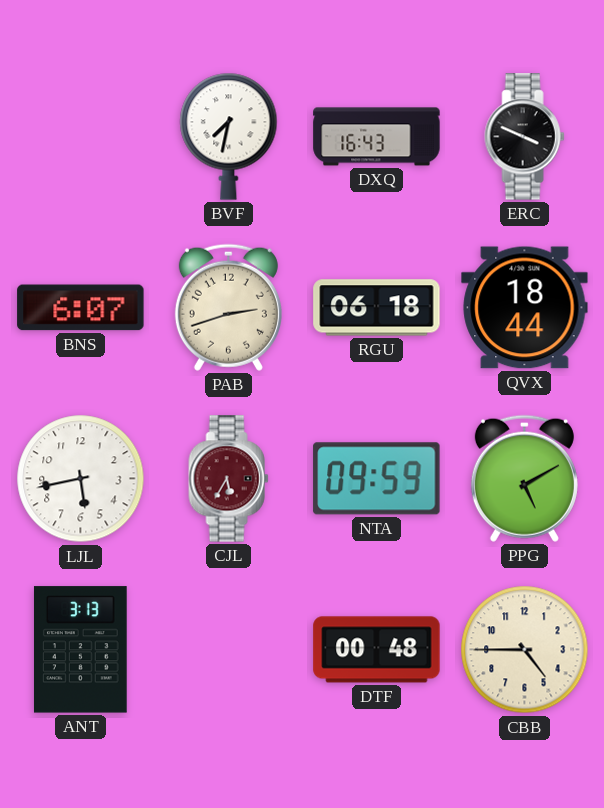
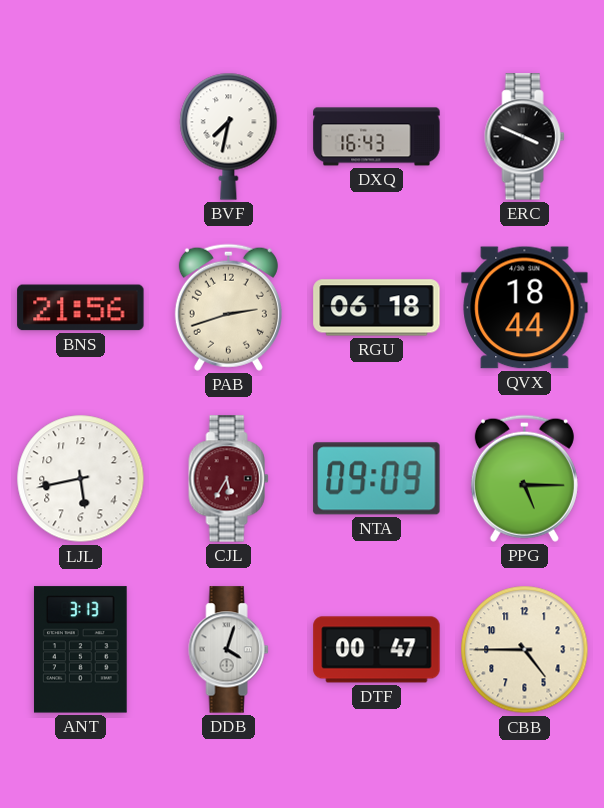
BNS: 6:07 -> 21:56
NTA: 09:59 -> 09:09
PPG: 5:10 -> 5:15
DDB: none -> 4:03
DTF: 00:48 -> 00:47
